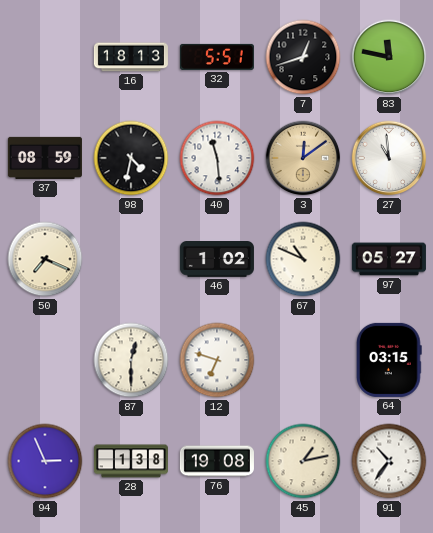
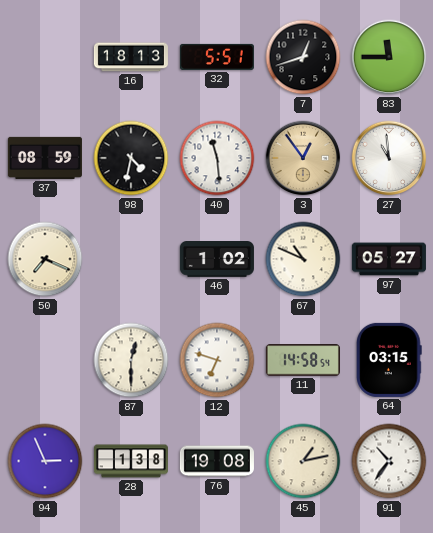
83: 11:47 -> 11:45
3: 12:09 -> 12:54
11: none -> 14:58
